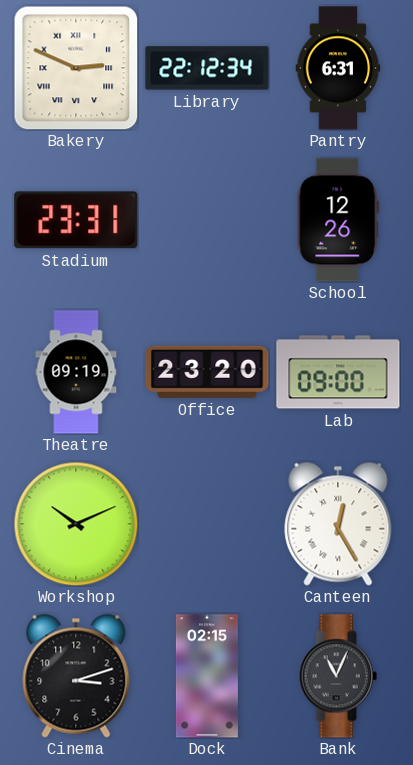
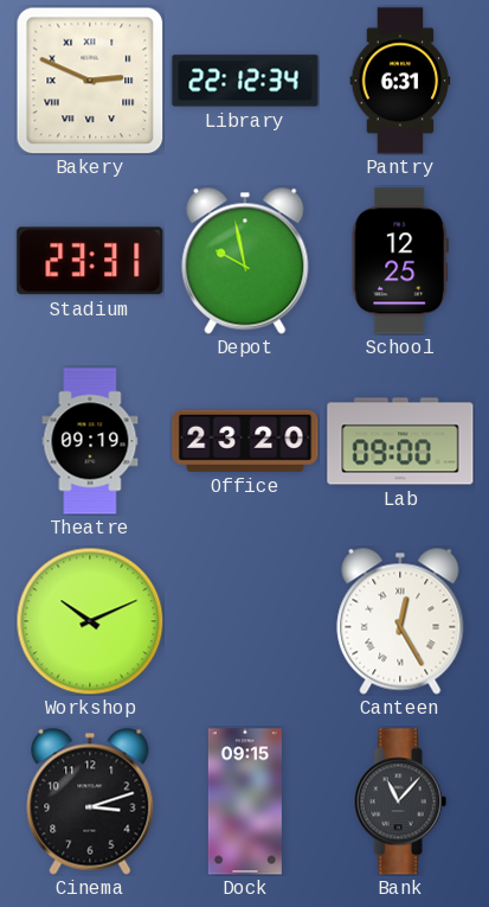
Depot: none -> 9:58
School: 12:26 -> 12:25
Dock: 02:15 -> 09:15
Bank: 11:04 -> 11:07
